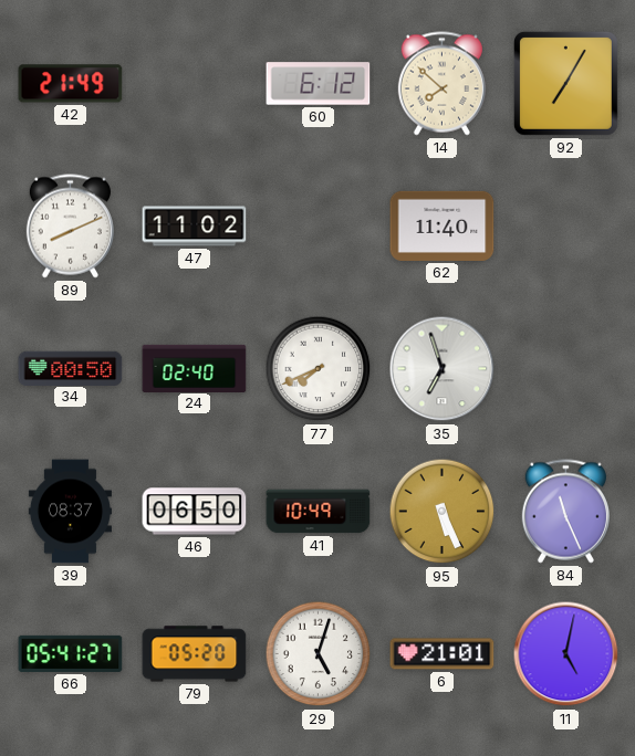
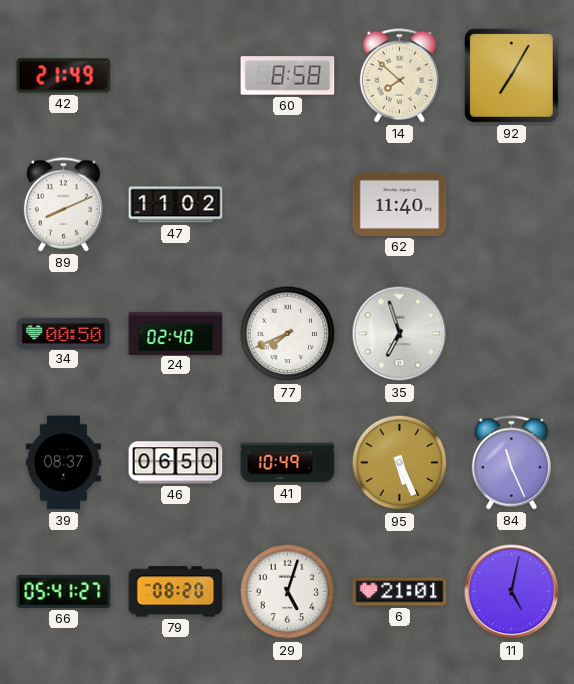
60: 6:12 -> 8:58
79: 05:20 -> 08:20
